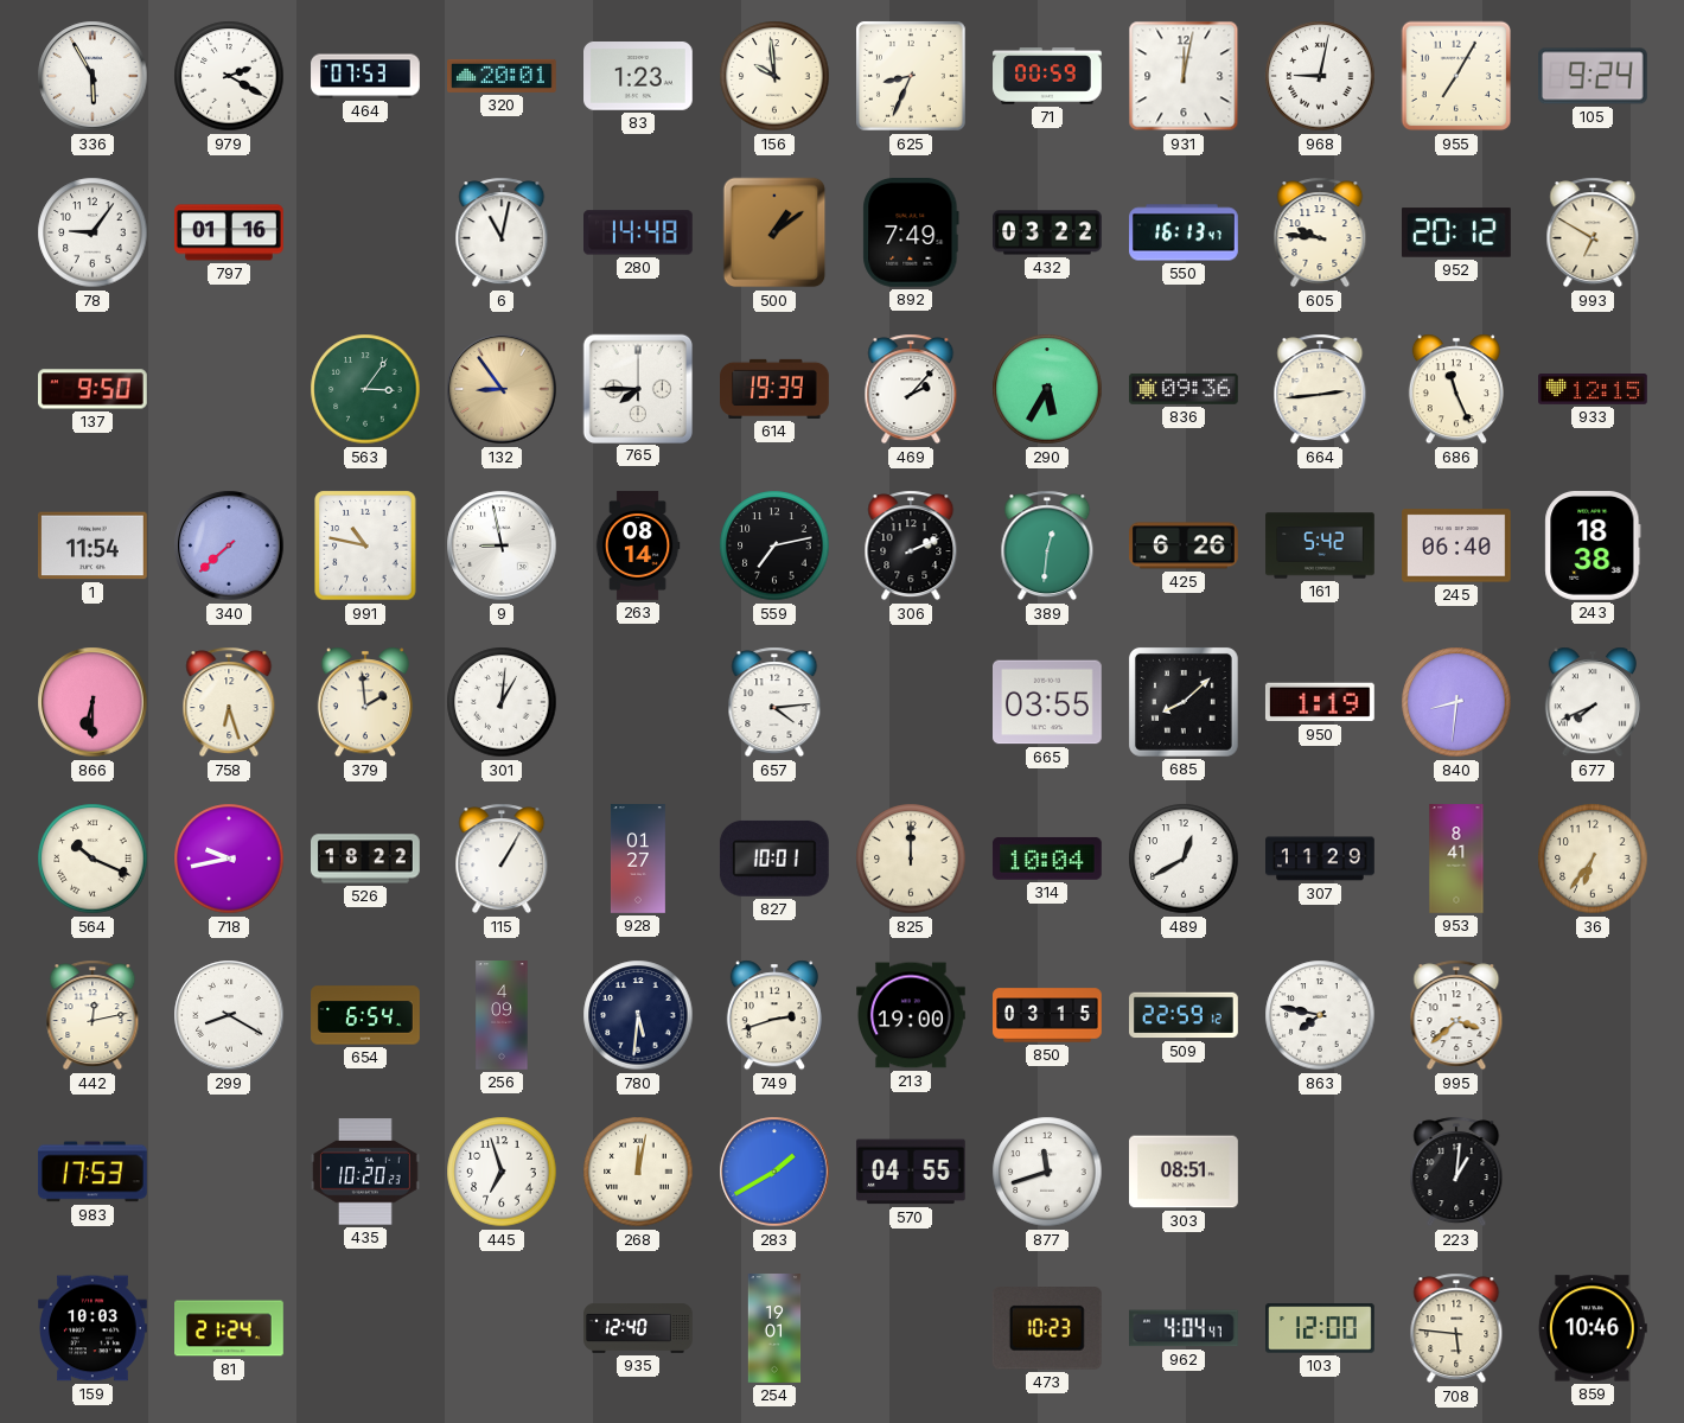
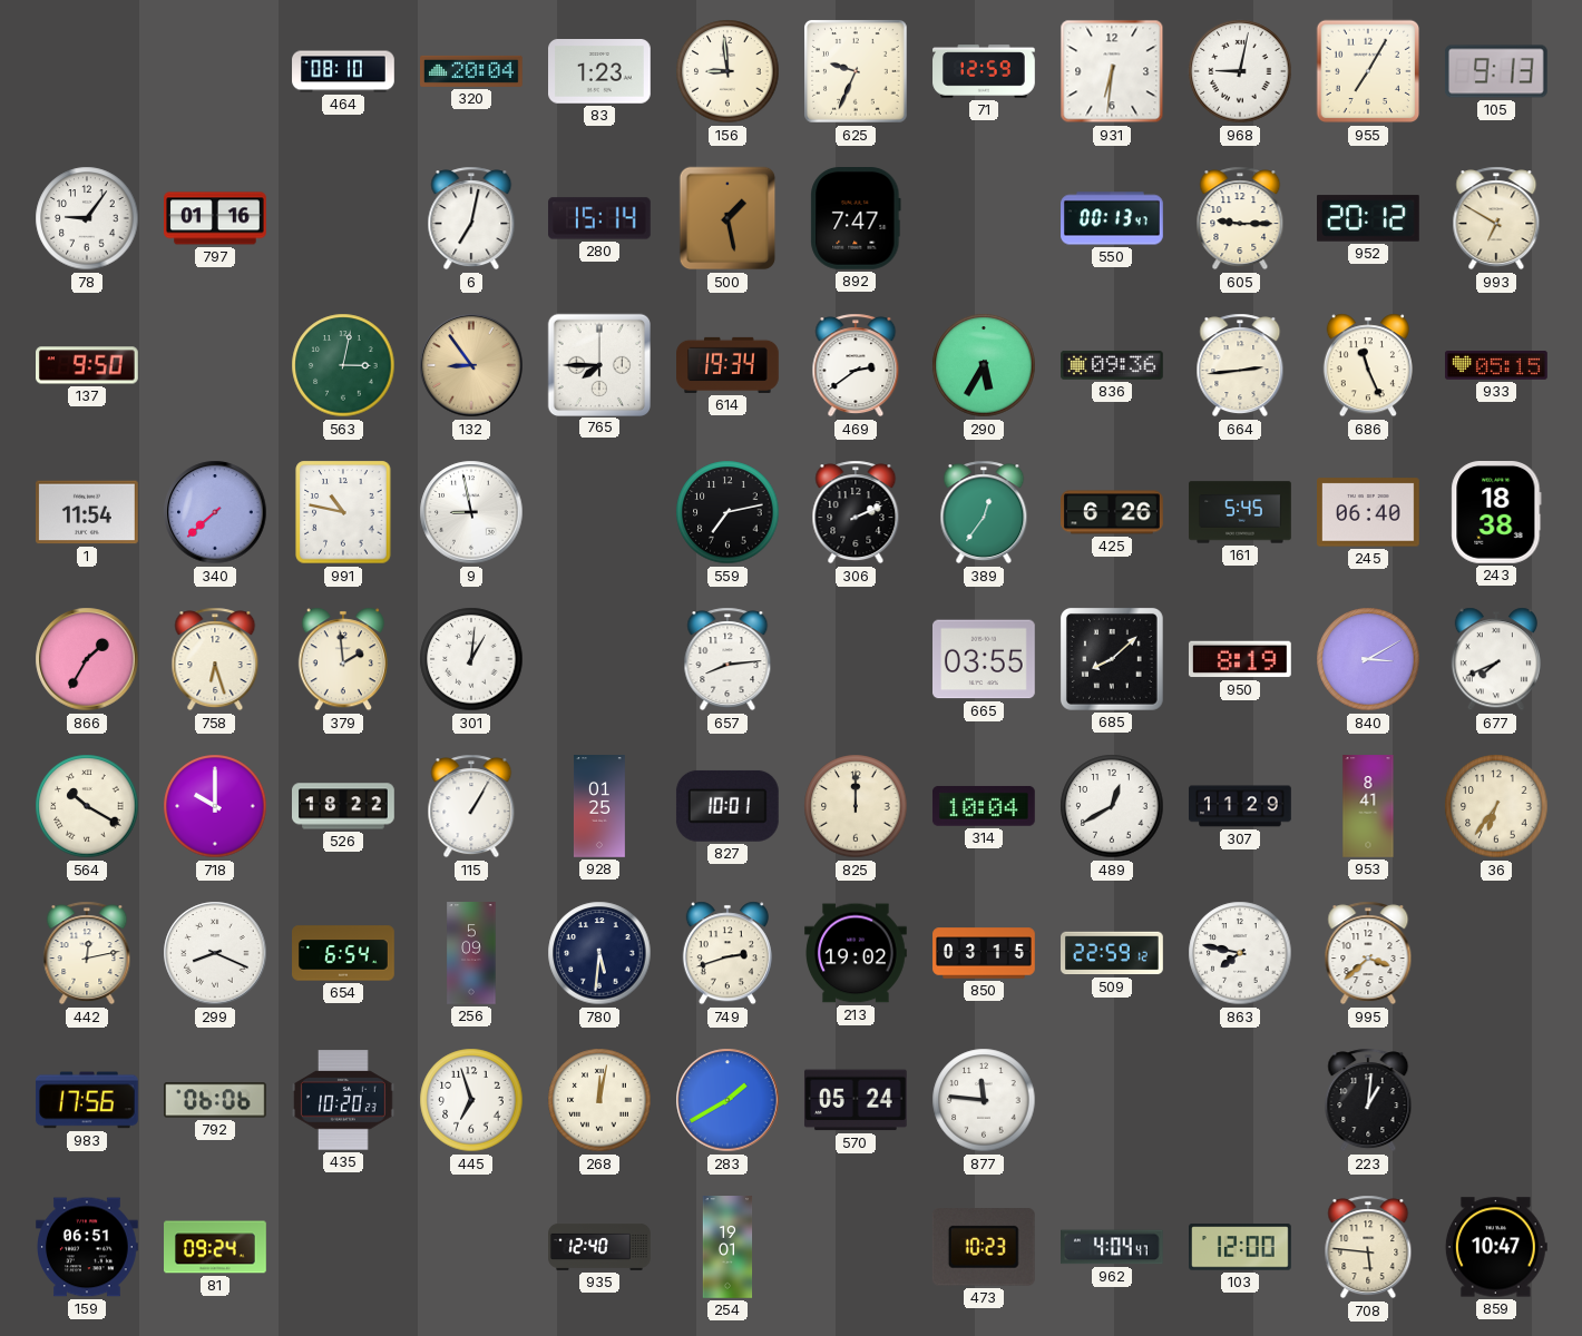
336: 5:55 -> none
979: 2:20 -> none
464: 07:53 -> 08:10
320: 20:01 -> 20:04
156: 9:59 -> 8:59
625: 8:34 -> 9:34
71: 00:59 -> 12:59
931: 12:02 -> 6:31
105: 9:24 -> 9:13
6: 11:02 -> 7:02
280: 14:48 -> 15:14
500: 1:09 -> 1:28
892: 7:49 -> 7:47
432: 03:22 -> none
550: 16:13 -> 00:13
605: 9:46 -> 9:15
563: 3:06 -> 3:02
614: 19:39 -> 19:34
469: 2:07 -> 2:39
933: 12:15 -> 05:15
263: 08:14 -> none
389: 12:31 -> 12:36
161: 5:42 -> 5:45
866: 6:30 -> 1:35
657: 4:14 -> 8:14
950: 1:19 -> 8:19
840: 8:31 -> 3:10
564: 10:19 -> 10:20
718: 9:43 -> 10:00
928: 01:27 -> 01:25
299: 8:20 -> 8:19
256: 4:09 -> 5:09
213: 19:00 -> 19:02
983: 17:53 -> 17:56
792: none -> 06:06
570: 04:55 -> 05:24
877: 11:42 -> 11:46
303: 08:51 -> none
159: 10:03 -> 06:51
81: 21:24 -> 09:24
859: 10:46 -> 10:47
